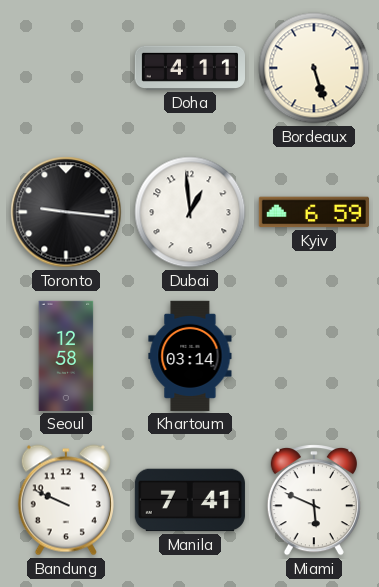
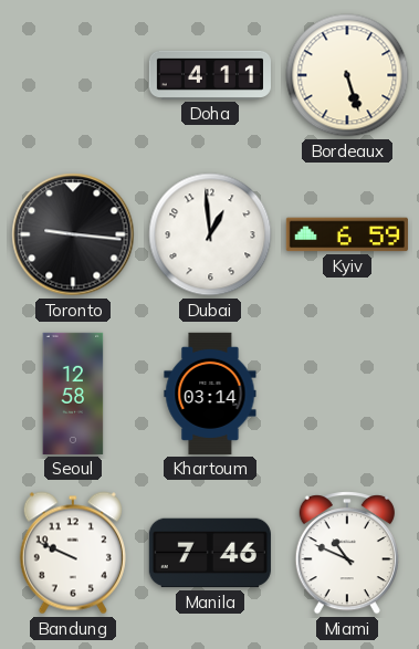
Manila: 7:41 -> 7:46
Miami: 5:49 -> 10:49
